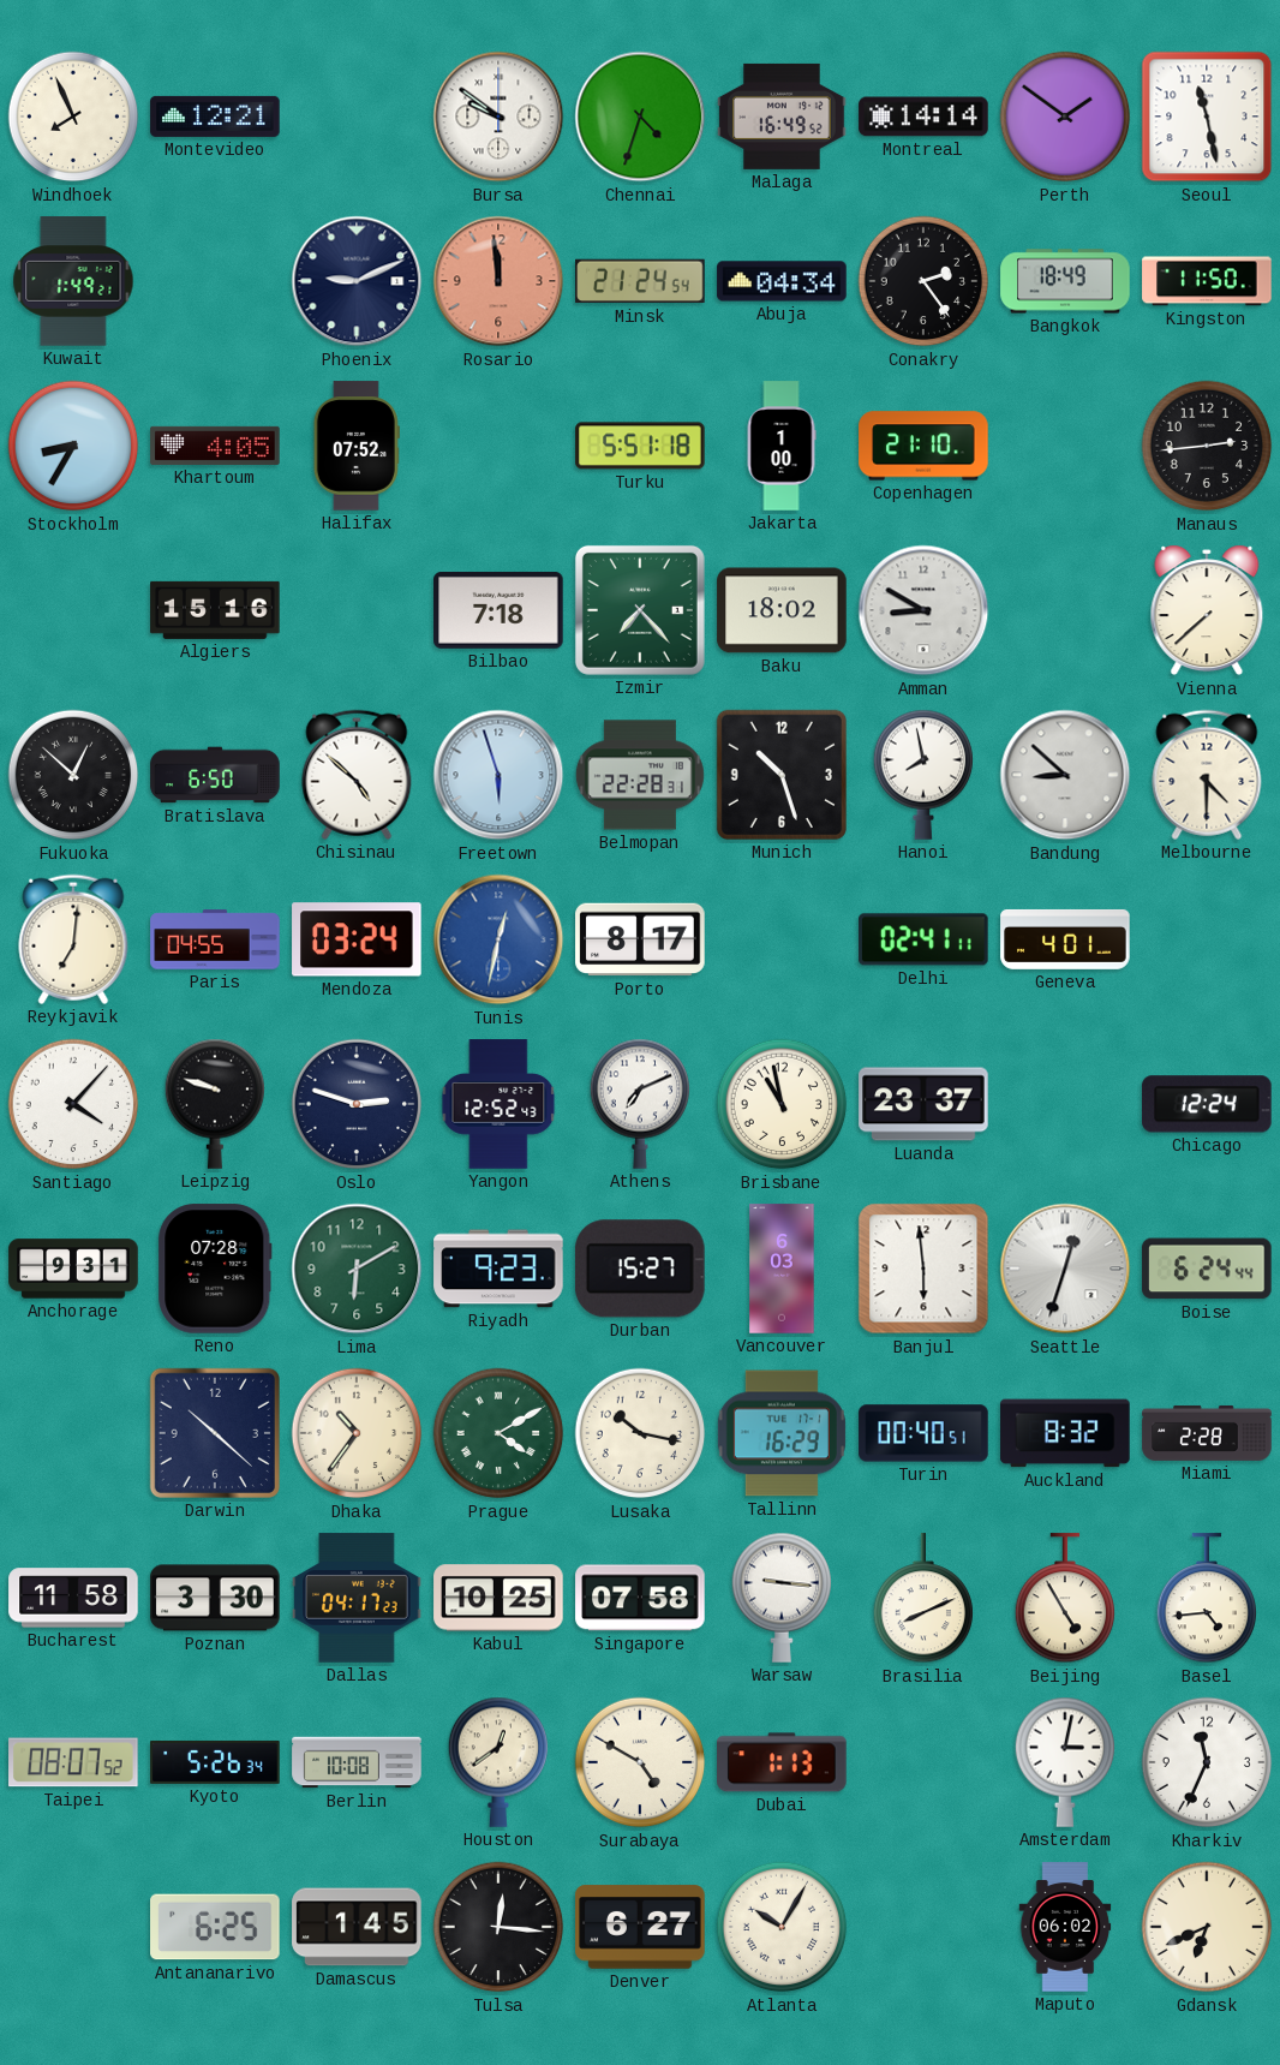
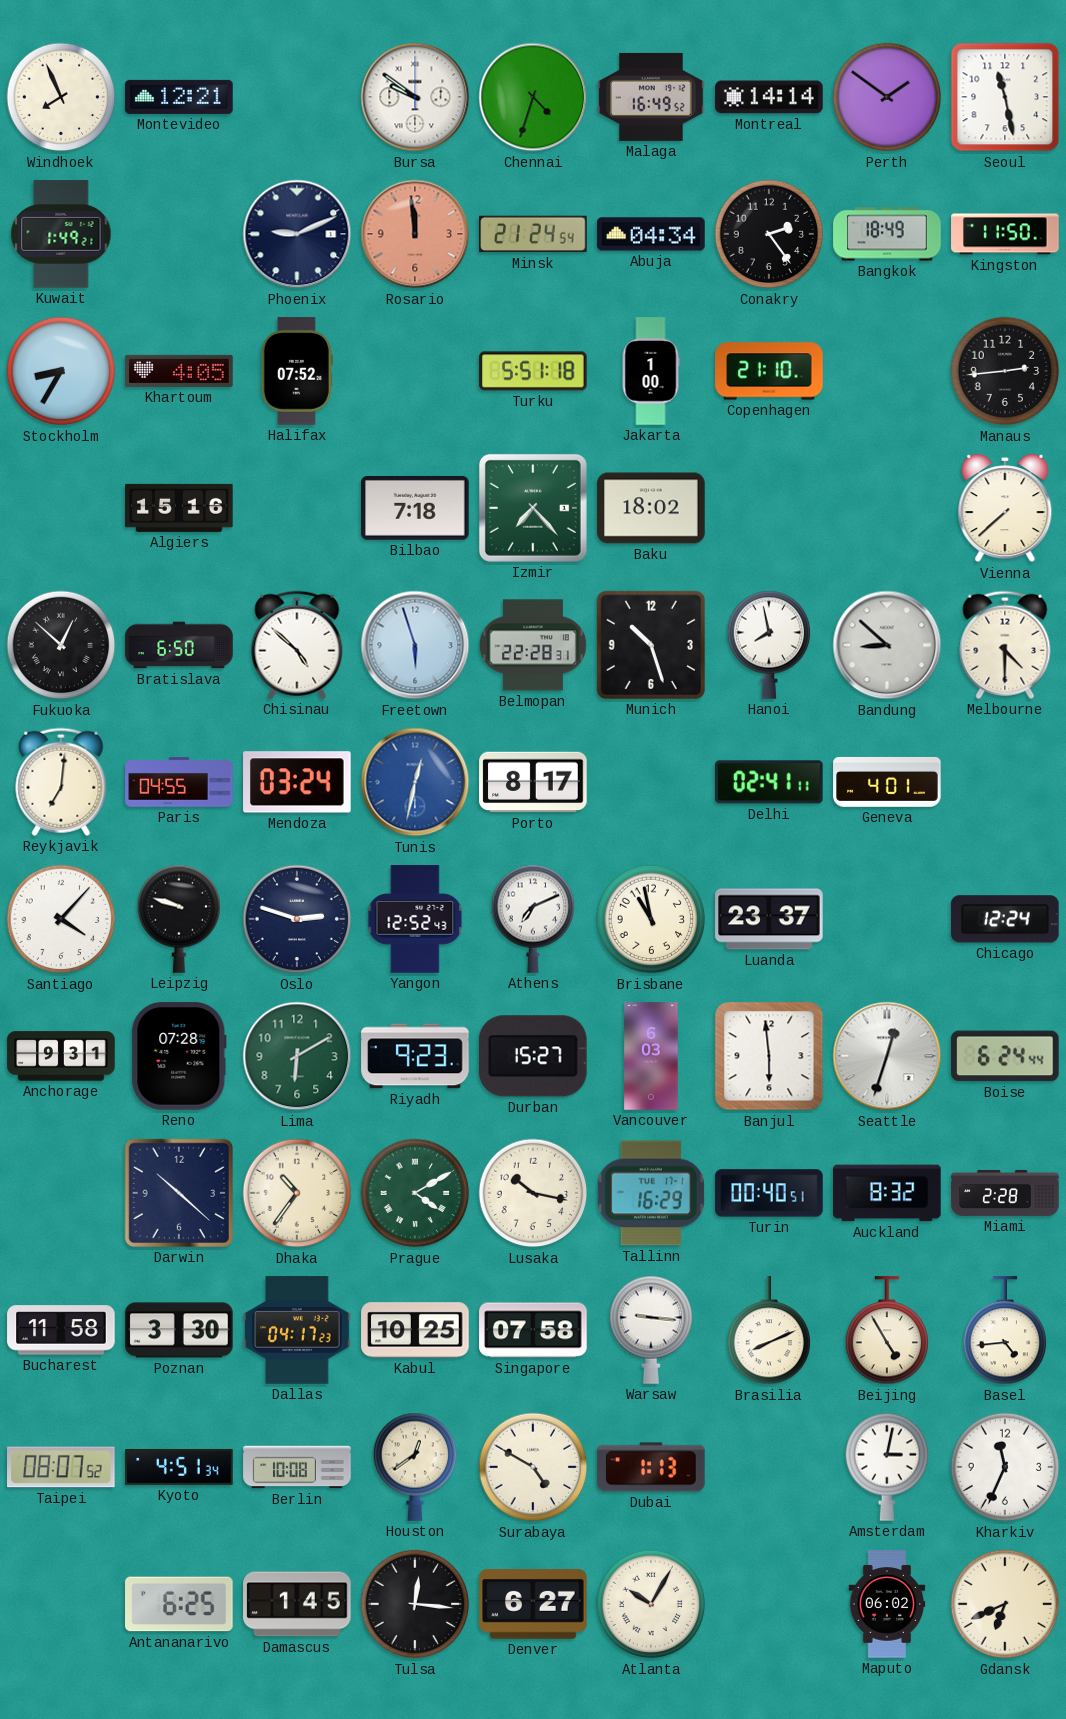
Amman: 8:50 -> none
Kyoto: 5:26 -> 4:51
